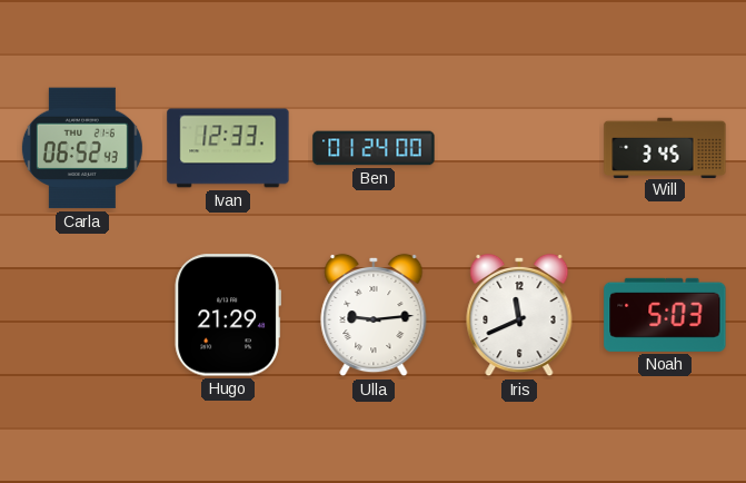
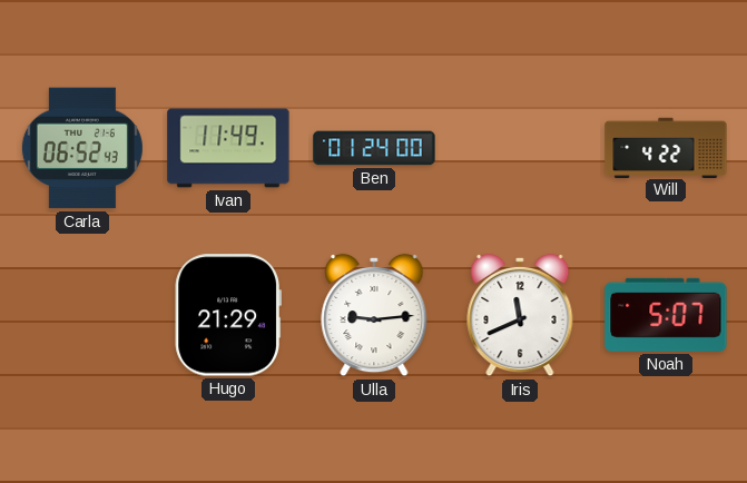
Ivan: 12:33 -> 11:49
Will: 3:45 -> 4:22
Noah: 5:03 -> 5:07
